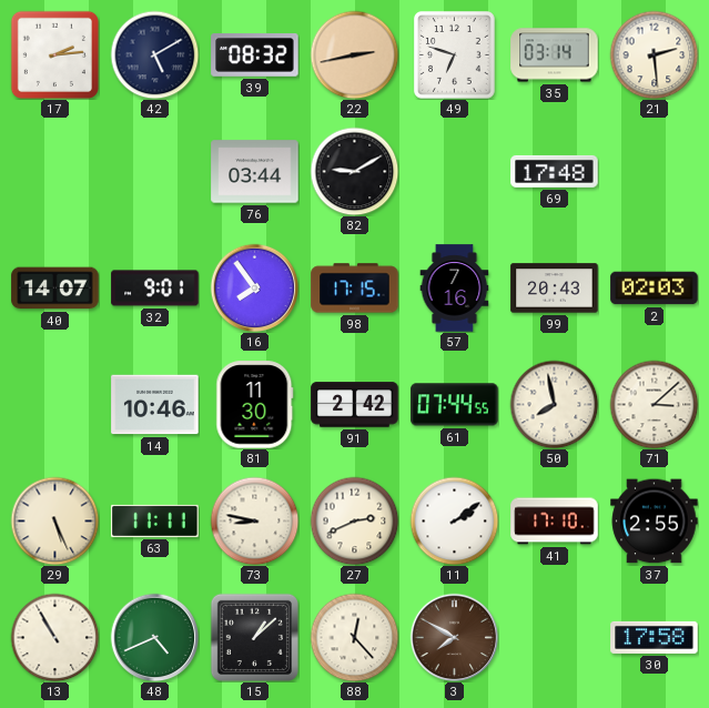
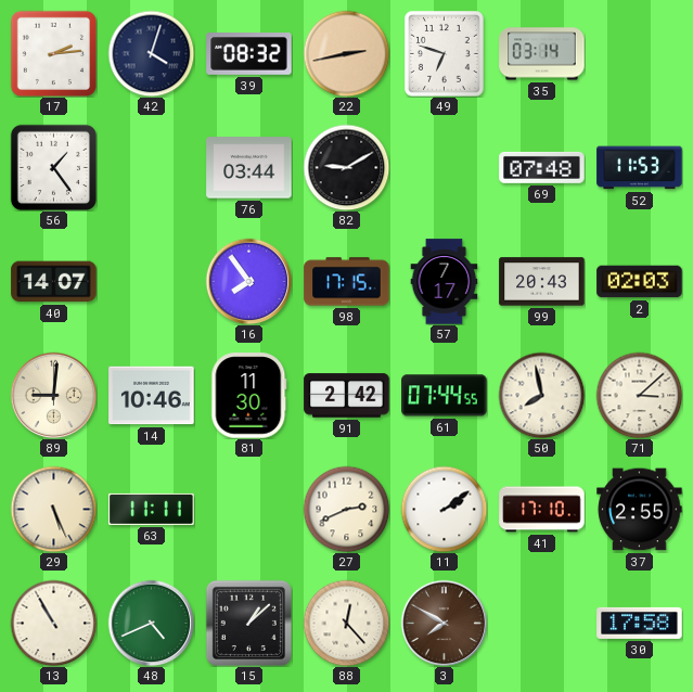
42: 5:10 -> 4:03
21: 2:29 -> none
56: none -> 1:24
69: 17:48 -> 07:48
52: none -> 11:53
32: 9:01 -> none
57: 7:16 -> 7:17
89: none -> 9:01
73: 8:47 -> none
